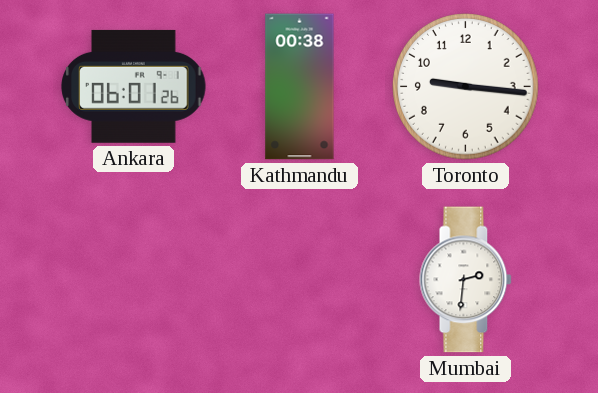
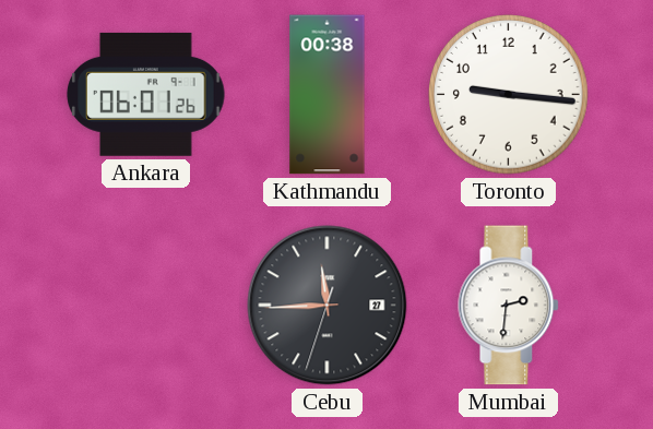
Cebu: none -> 11:44
